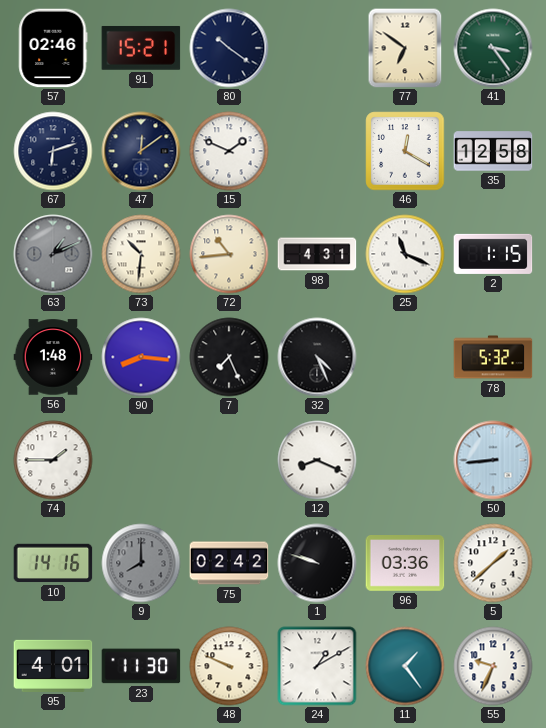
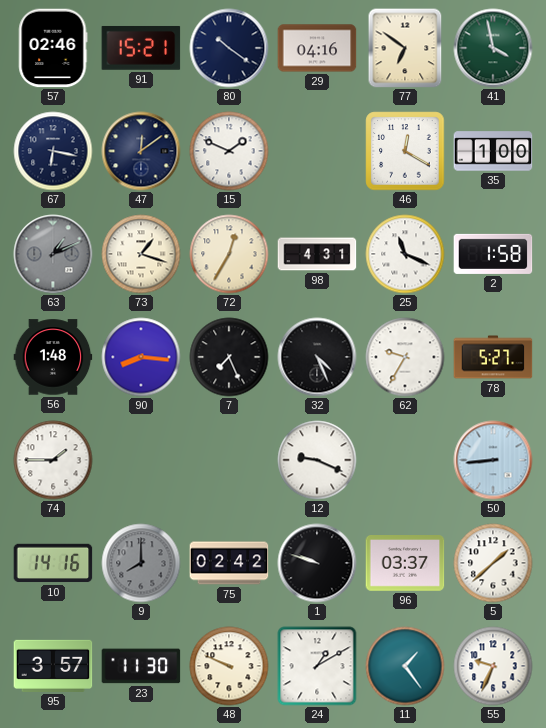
29: none -> 04:16
41: 3:24 -> 3:58
67: 6:12 -> 6:17
35: 12:58 -> 1:00
73: 10:31 -> 1:18
72: 10:44 -> 12:35
2: 1:15 -> 1:58
62: none -> 9:35
78: 5:32 -> 5:27
12: 8:19 -> 9:19
96: 03:36 -> 03:37
95: 4:01 -> 3:57
